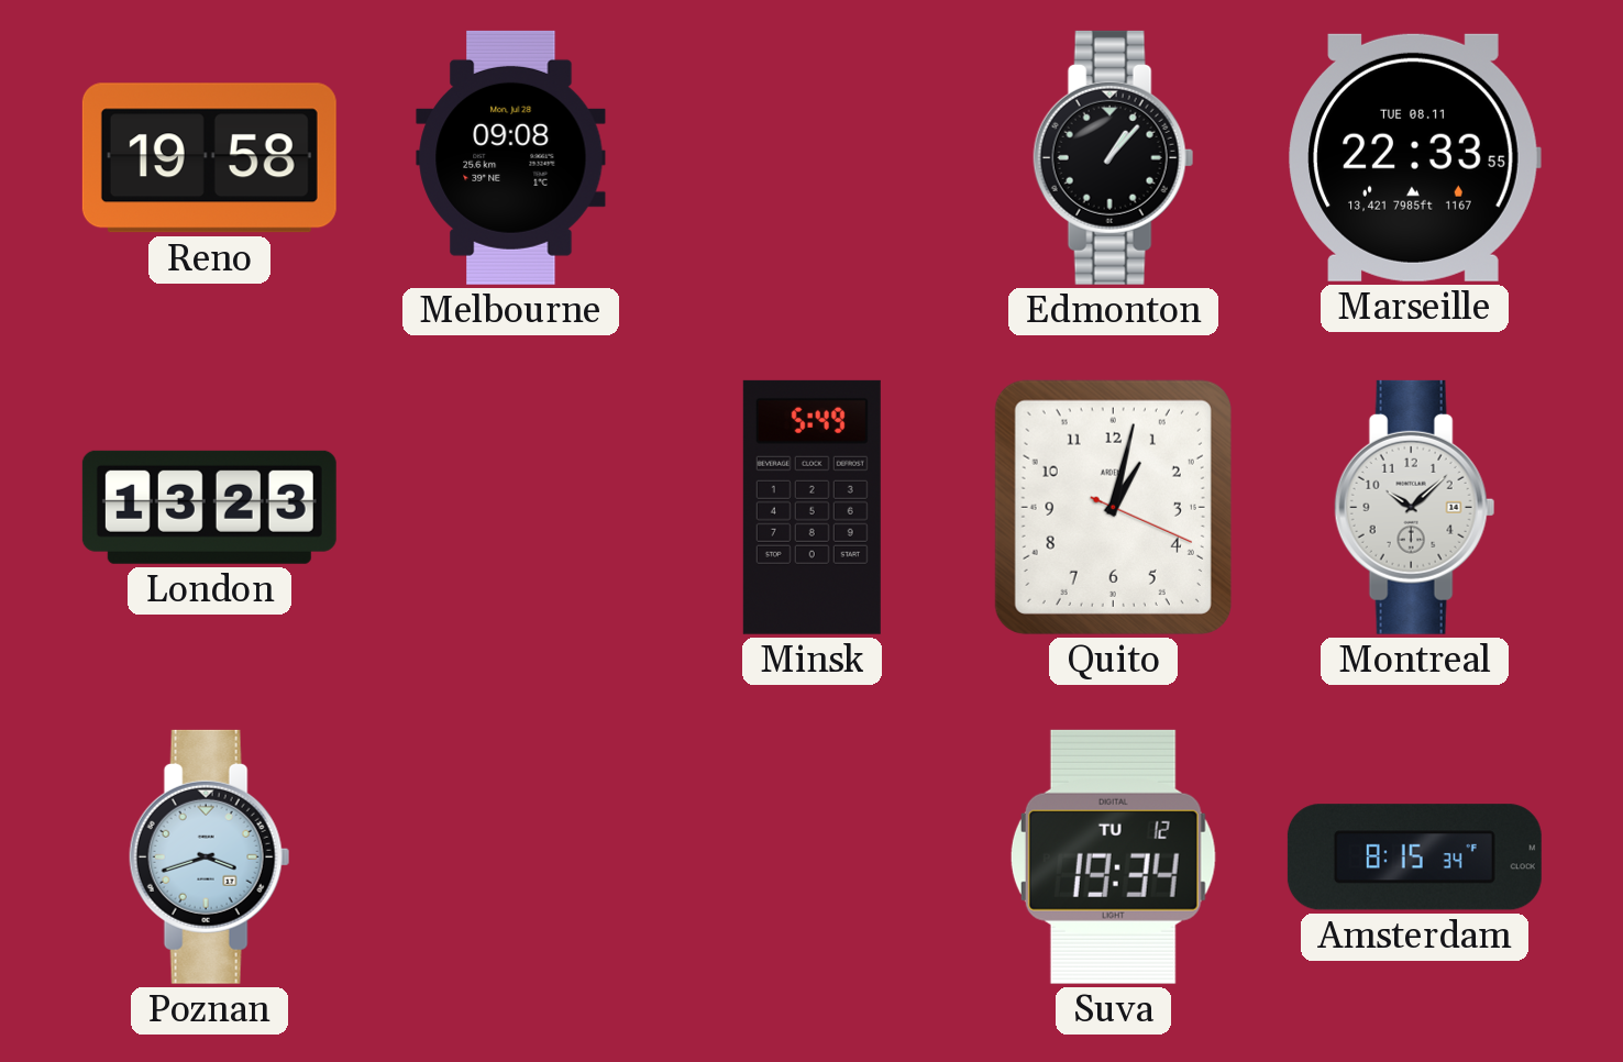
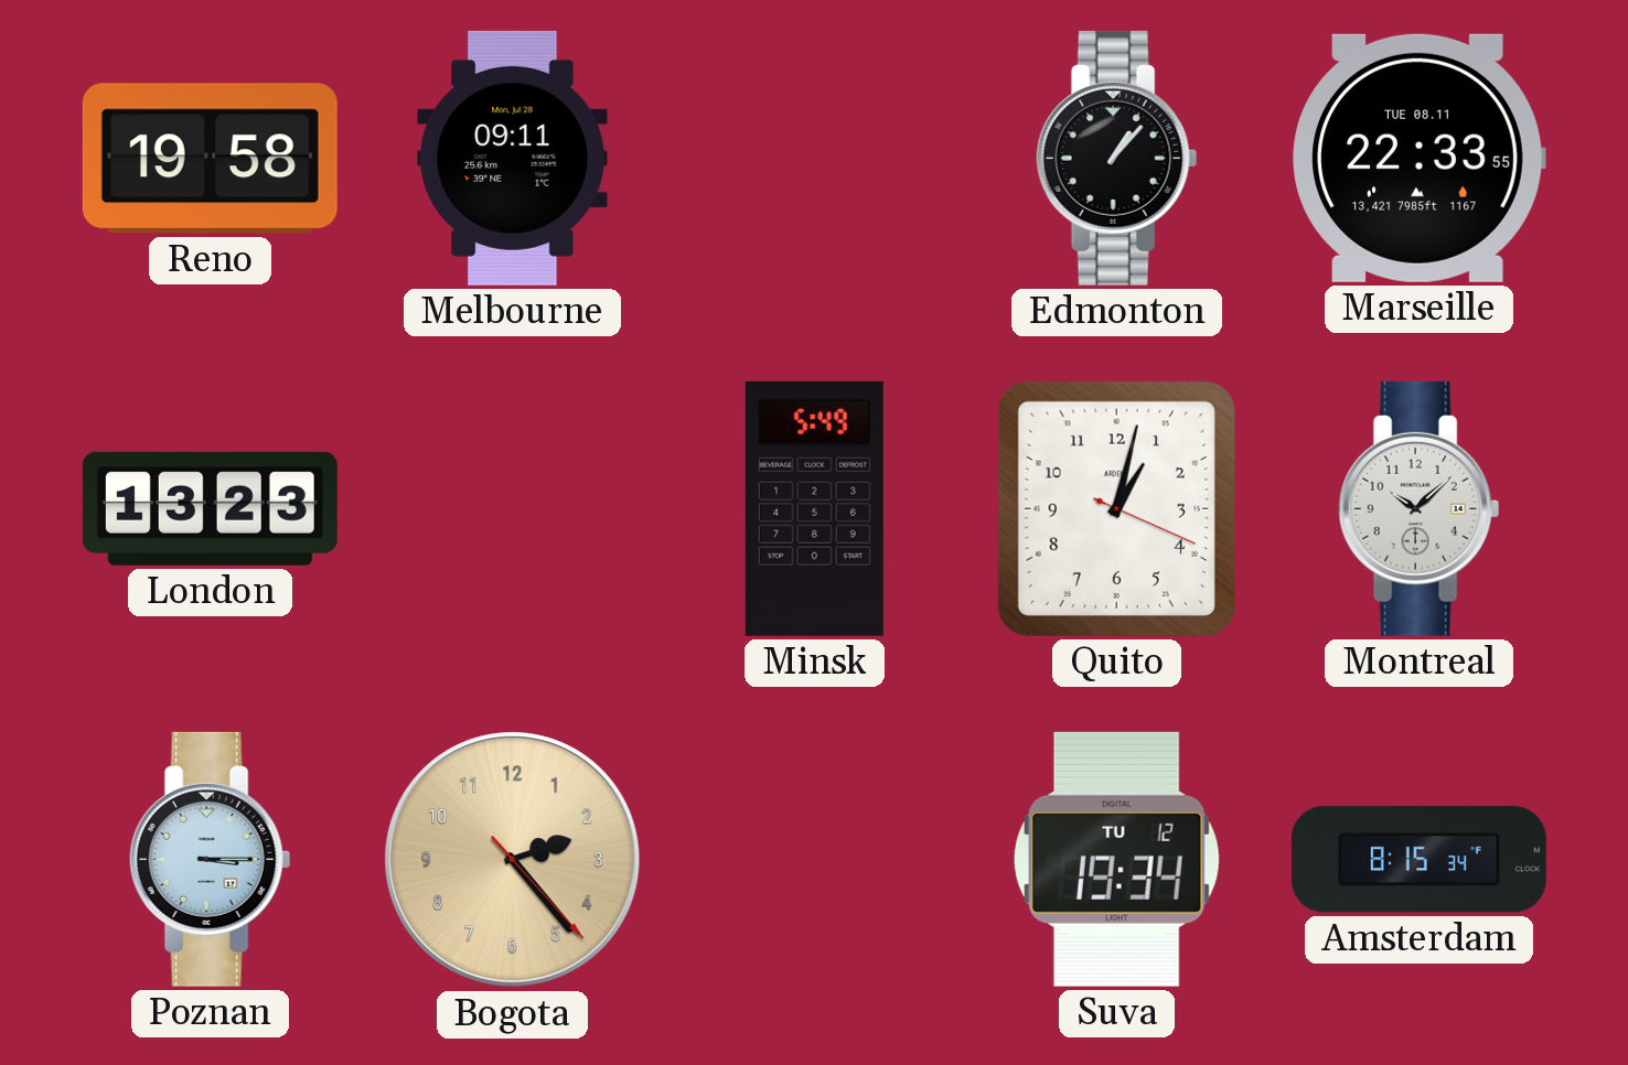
Melbourne: 09:08 -> 09:11
Poznan: 3:42 -> 3:15
Bogota: none -> 2:23
